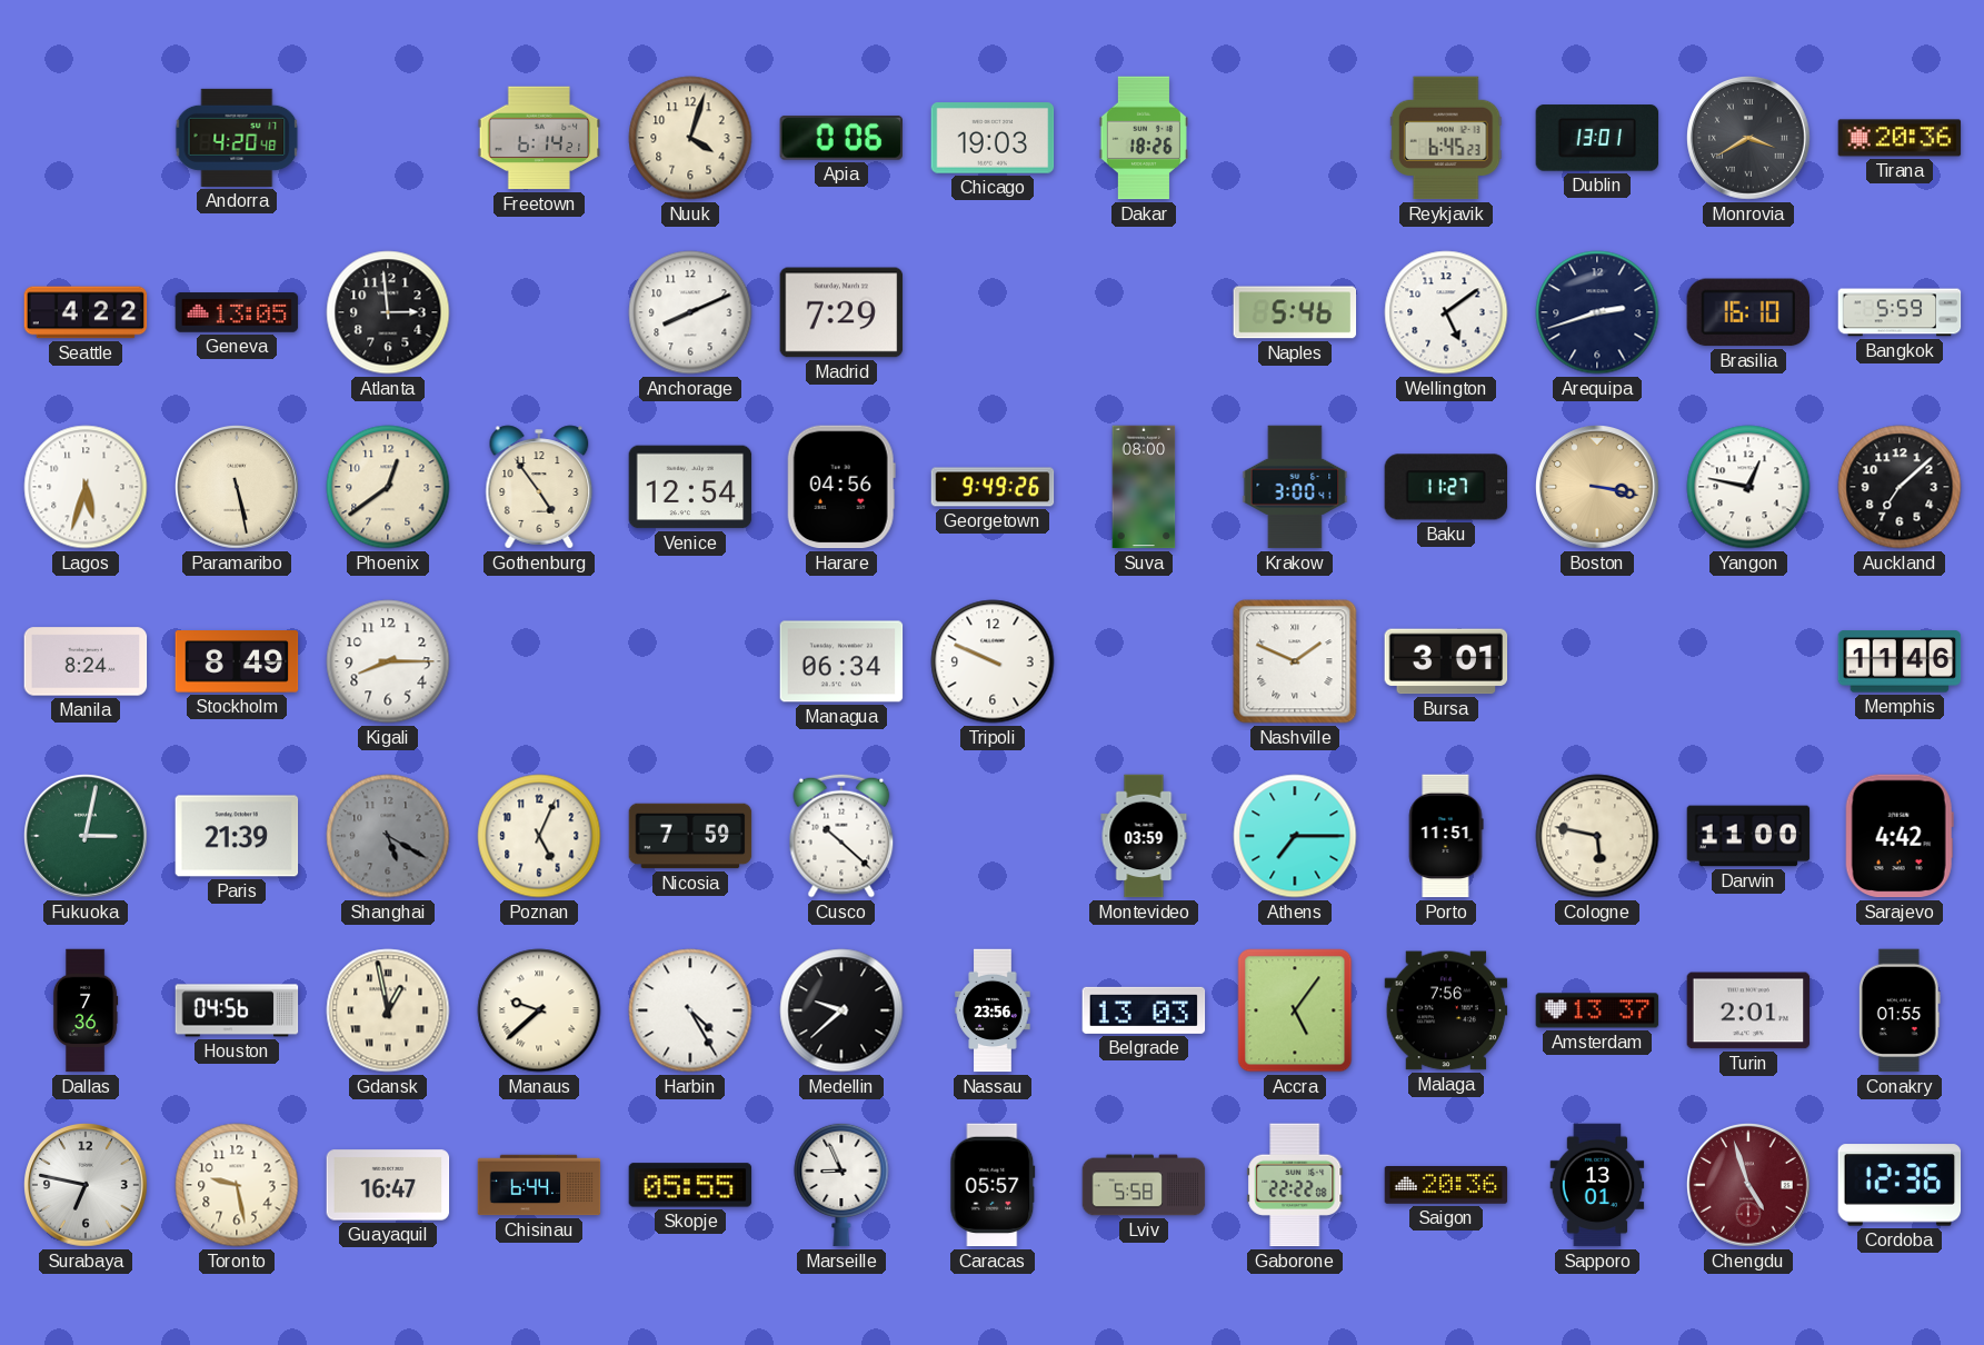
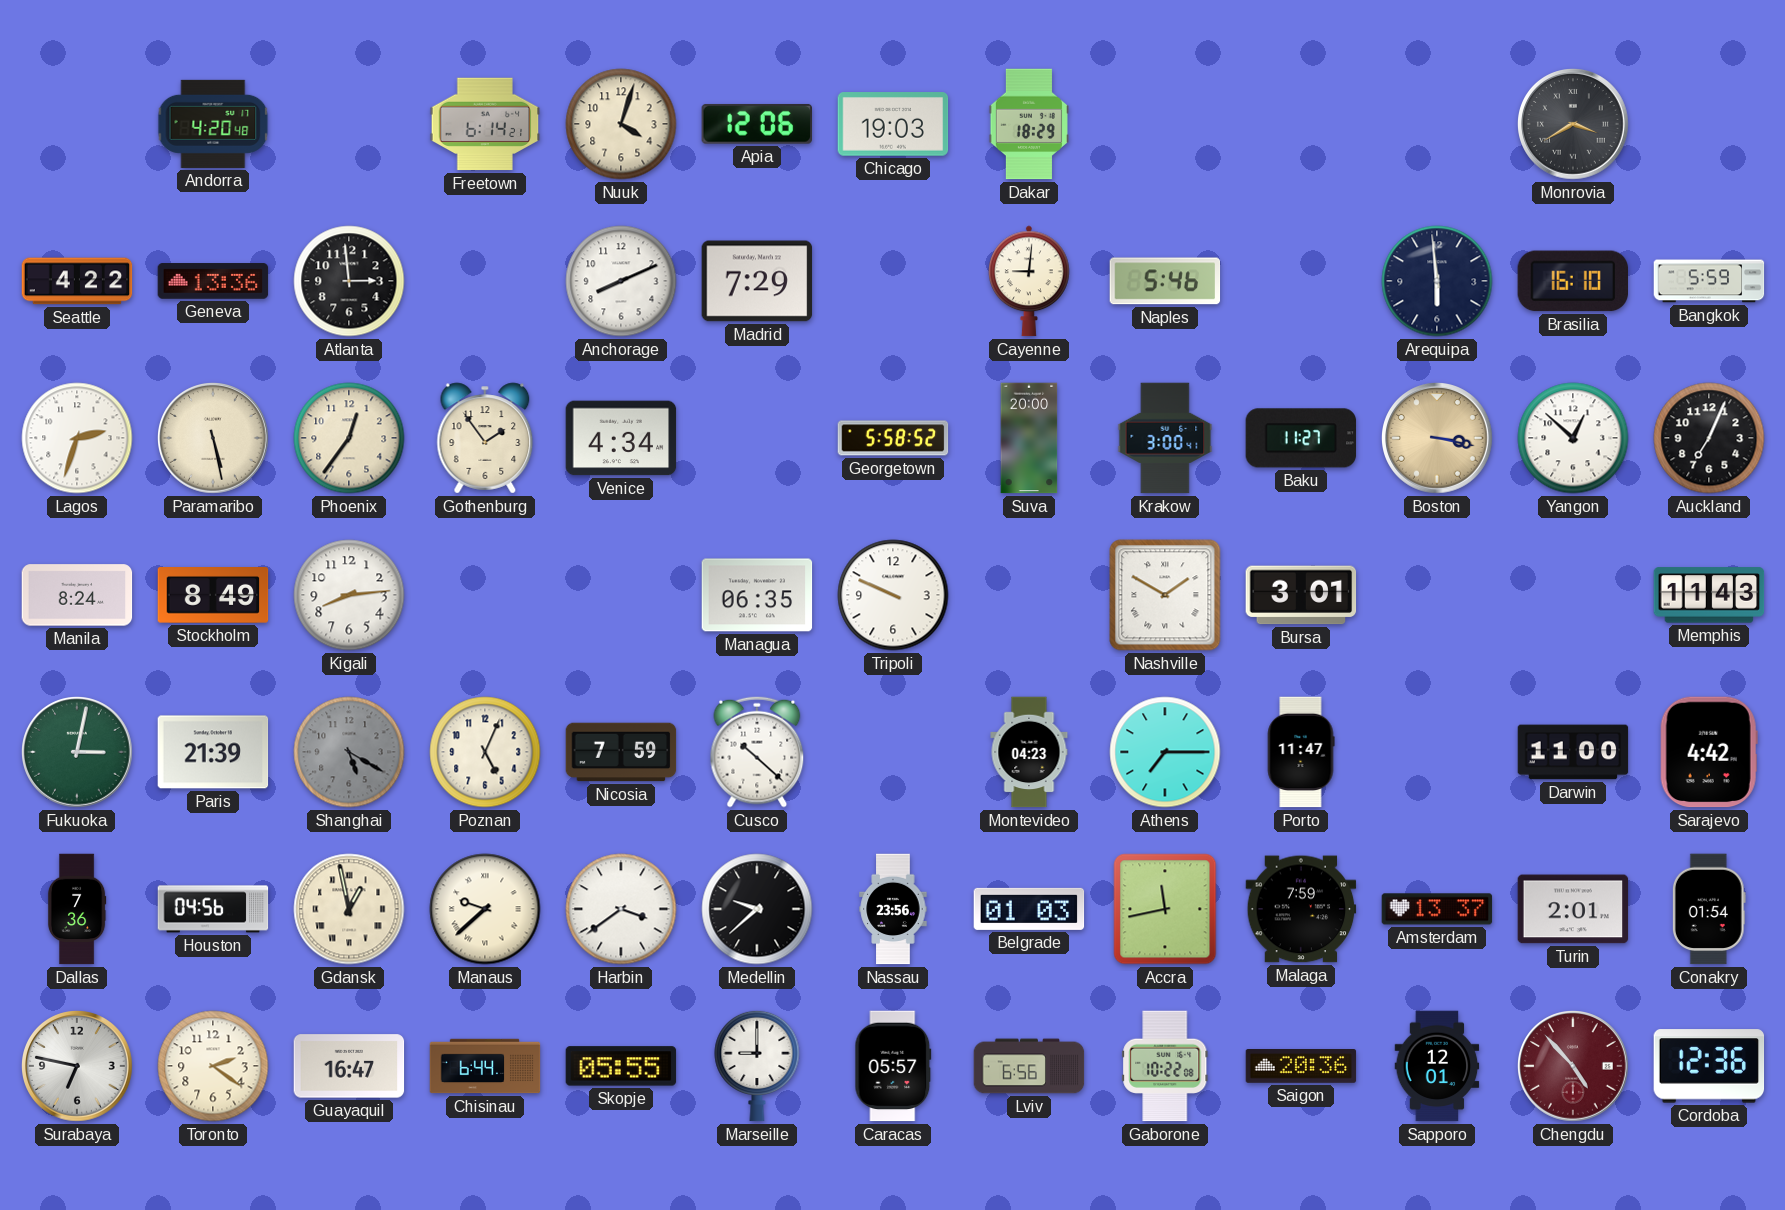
Apia: 0:06 -> 12:06
Dakar: 18:26 -> 18:29
Reykjavik: 6:45 -> none
Dublin: 13:01 -> none
Tirana: 20:36 -> none
Geneva: 13:05 -> 13:36
Cayenne: none -> 9:01
Wellington: 5:09 -> none
Arequipa: 2:42 -> 5:59
Lagos: 5:33 -> 2:33
Phoenix: 12:39 -> 12:36
Gothenburg: 4:54 -> 1:54
Venice: 12:54 -> 4:34
Harare: 04:56 -> none
Georgetown: 9:49 -> 5:58
Suva: 08:00 -> 20:00
Yangon: 12:47 -> 12:52
Auckland: 7:08 -> 7:04
Kigali: 8:15 -> 8:14
Managua: 06:34 -> 06:35
Nashville: 1:49 -> 1:50
Memphis: 11:46 -> 11:43
Montevideo: 03:59 -> 04:23
Porto: 11:51 -> 11:47
Cologne: 5:47 -> none
Harbin: 4:25 -> 3:39
Belgrade: 13:03 -> 01:03
Accra: 5:06 -> 11:43
Malaga: 7:56 -> 7:59
Conakry: 01:55 -> 01:54
Toronto: 9:28 -> 2:21
Marseille: 8:56 -> 9:00
Lviv: 5:58 -> 6:56
Gaborone: 22:22 -> 10:22
Sapporo: 13:01 -> 12:01
Chengdu: 4:57 -> 4:53
